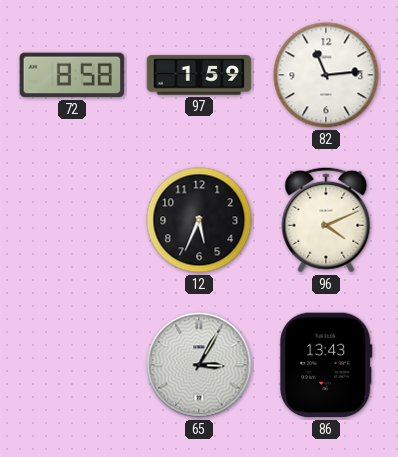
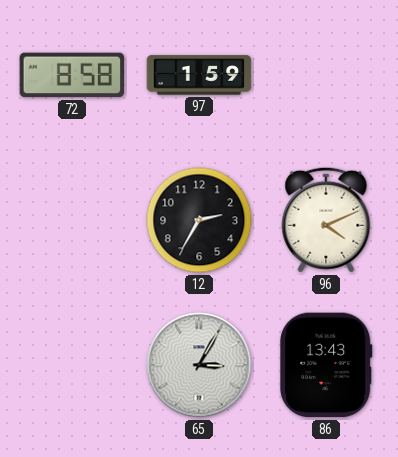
82: 11:14 -> none
12: 5:34 -> 2:35
